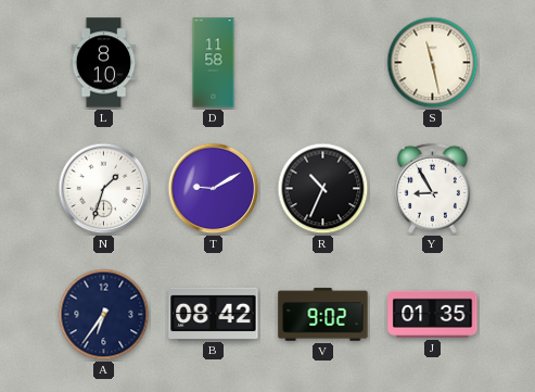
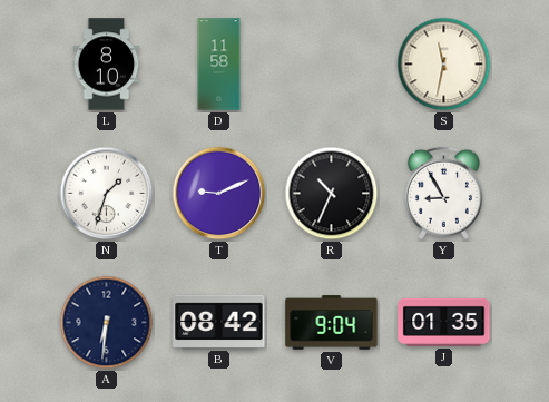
S: 11:28 -> 11:32
T: 9:10 -> 9:11
A: 6:36 -> 6:31
V: 9:02 -> 9:04
